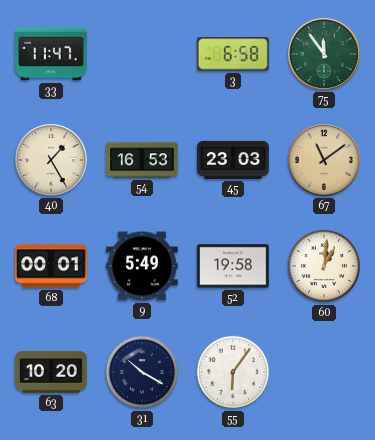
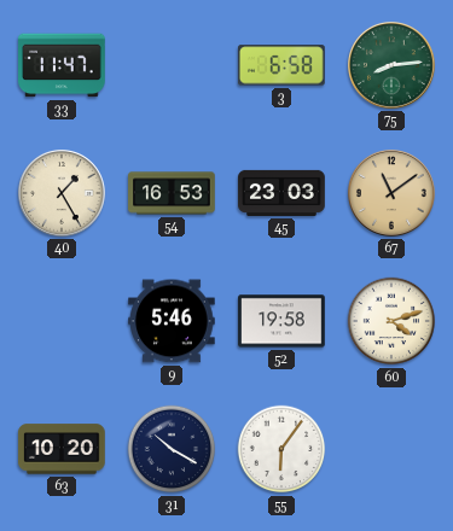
75: 11:54 -> 8:14
68: 00:01 -> none
9: 5:49 -> 5:46
60: 1:01 -> 4:12
